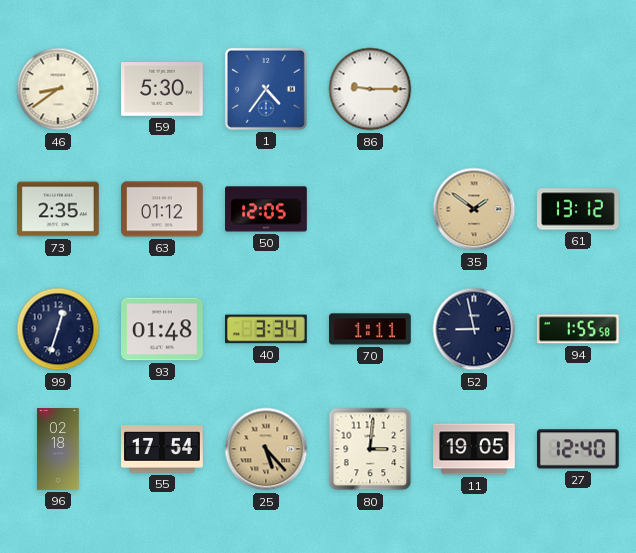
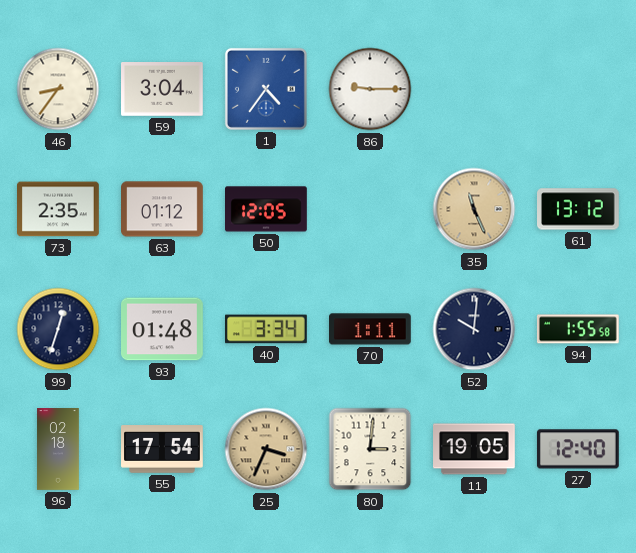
46: 8:39 -> 8:36
59: 5:30 -> 3:04
35: 1:51 -> 11:26
52: 8:58 -> 10:01
25: 5:23 -> 3:34
